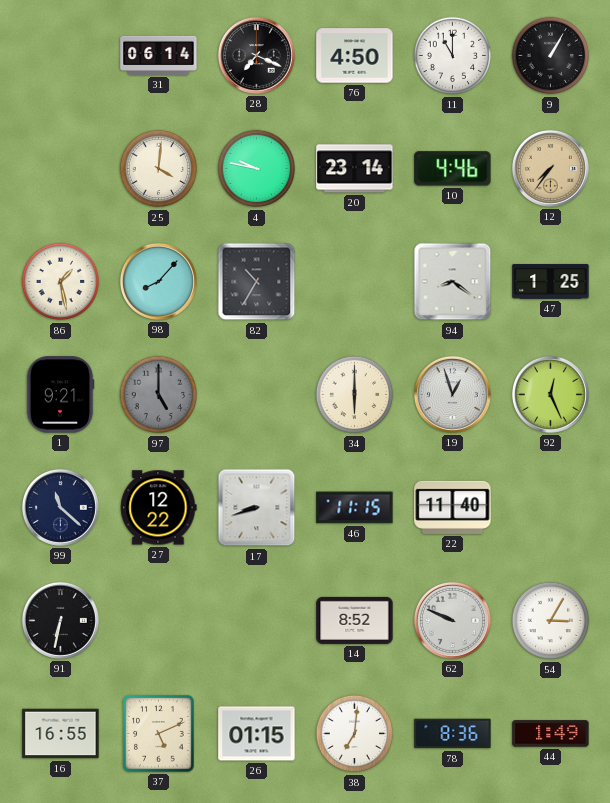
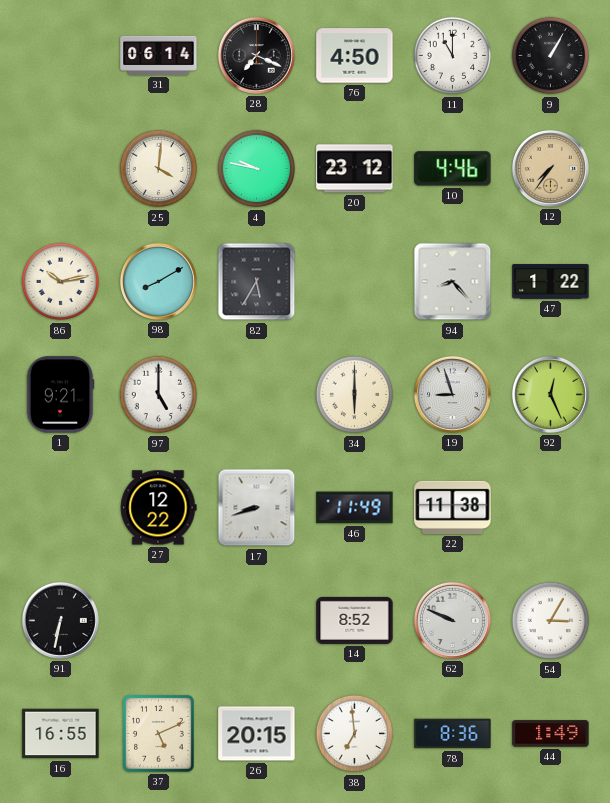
20: 23:14 -> 23:12
86: 1:28 -> 10:13
98: 8:07 -> 8:10
82: 10:35 -> 5:35
94: 8:21 -> 8:23
47: 1:25 -> 1:22
97 dial: grey -> white
19: 12:57 -> 8:57
99: 11:22 -> none
46: 11:15 -> 11:49
22: 11:40 -> 11:38
26: 01:15 -> 20:15
38: 7:01 -> 6:59
